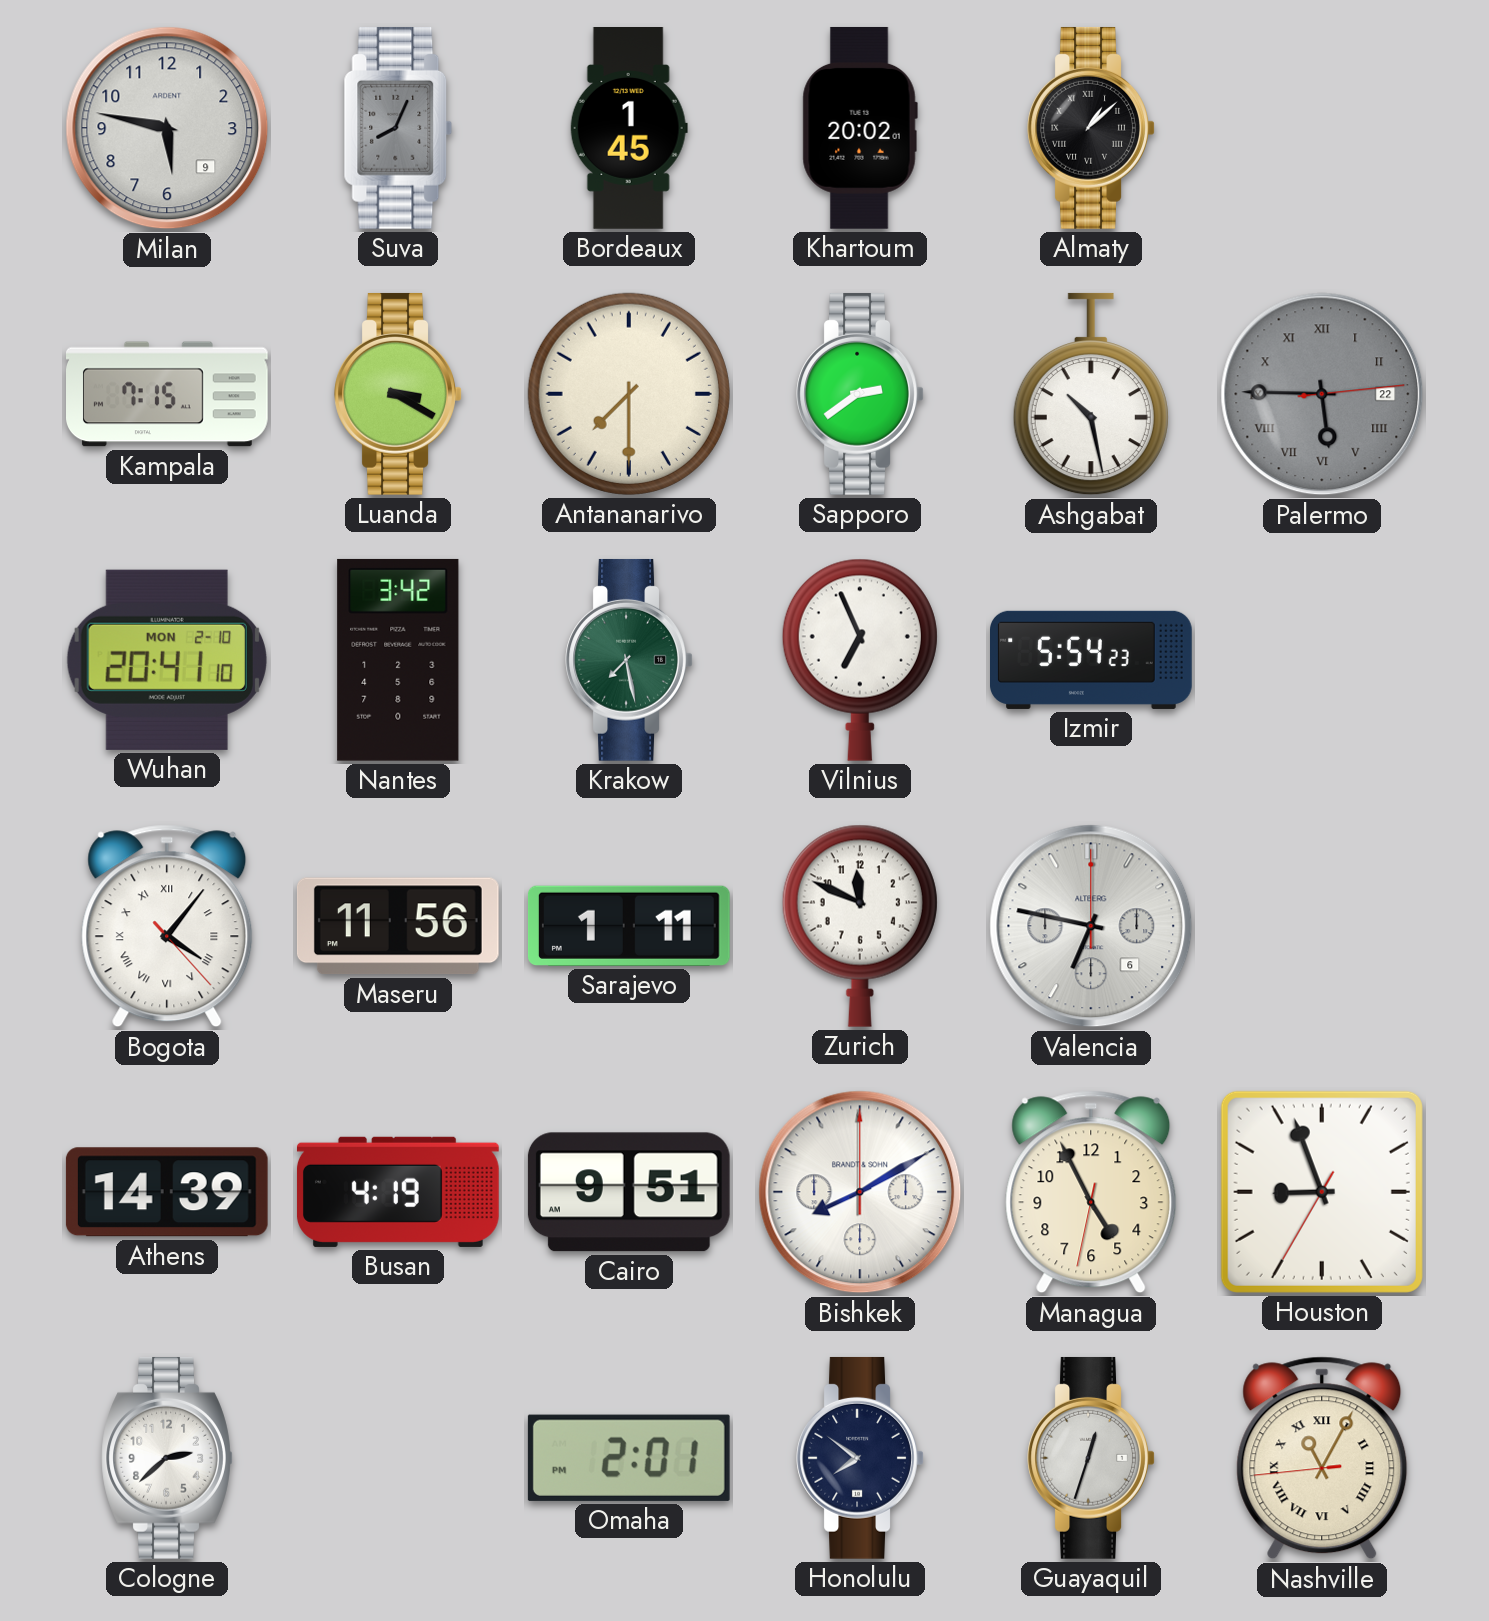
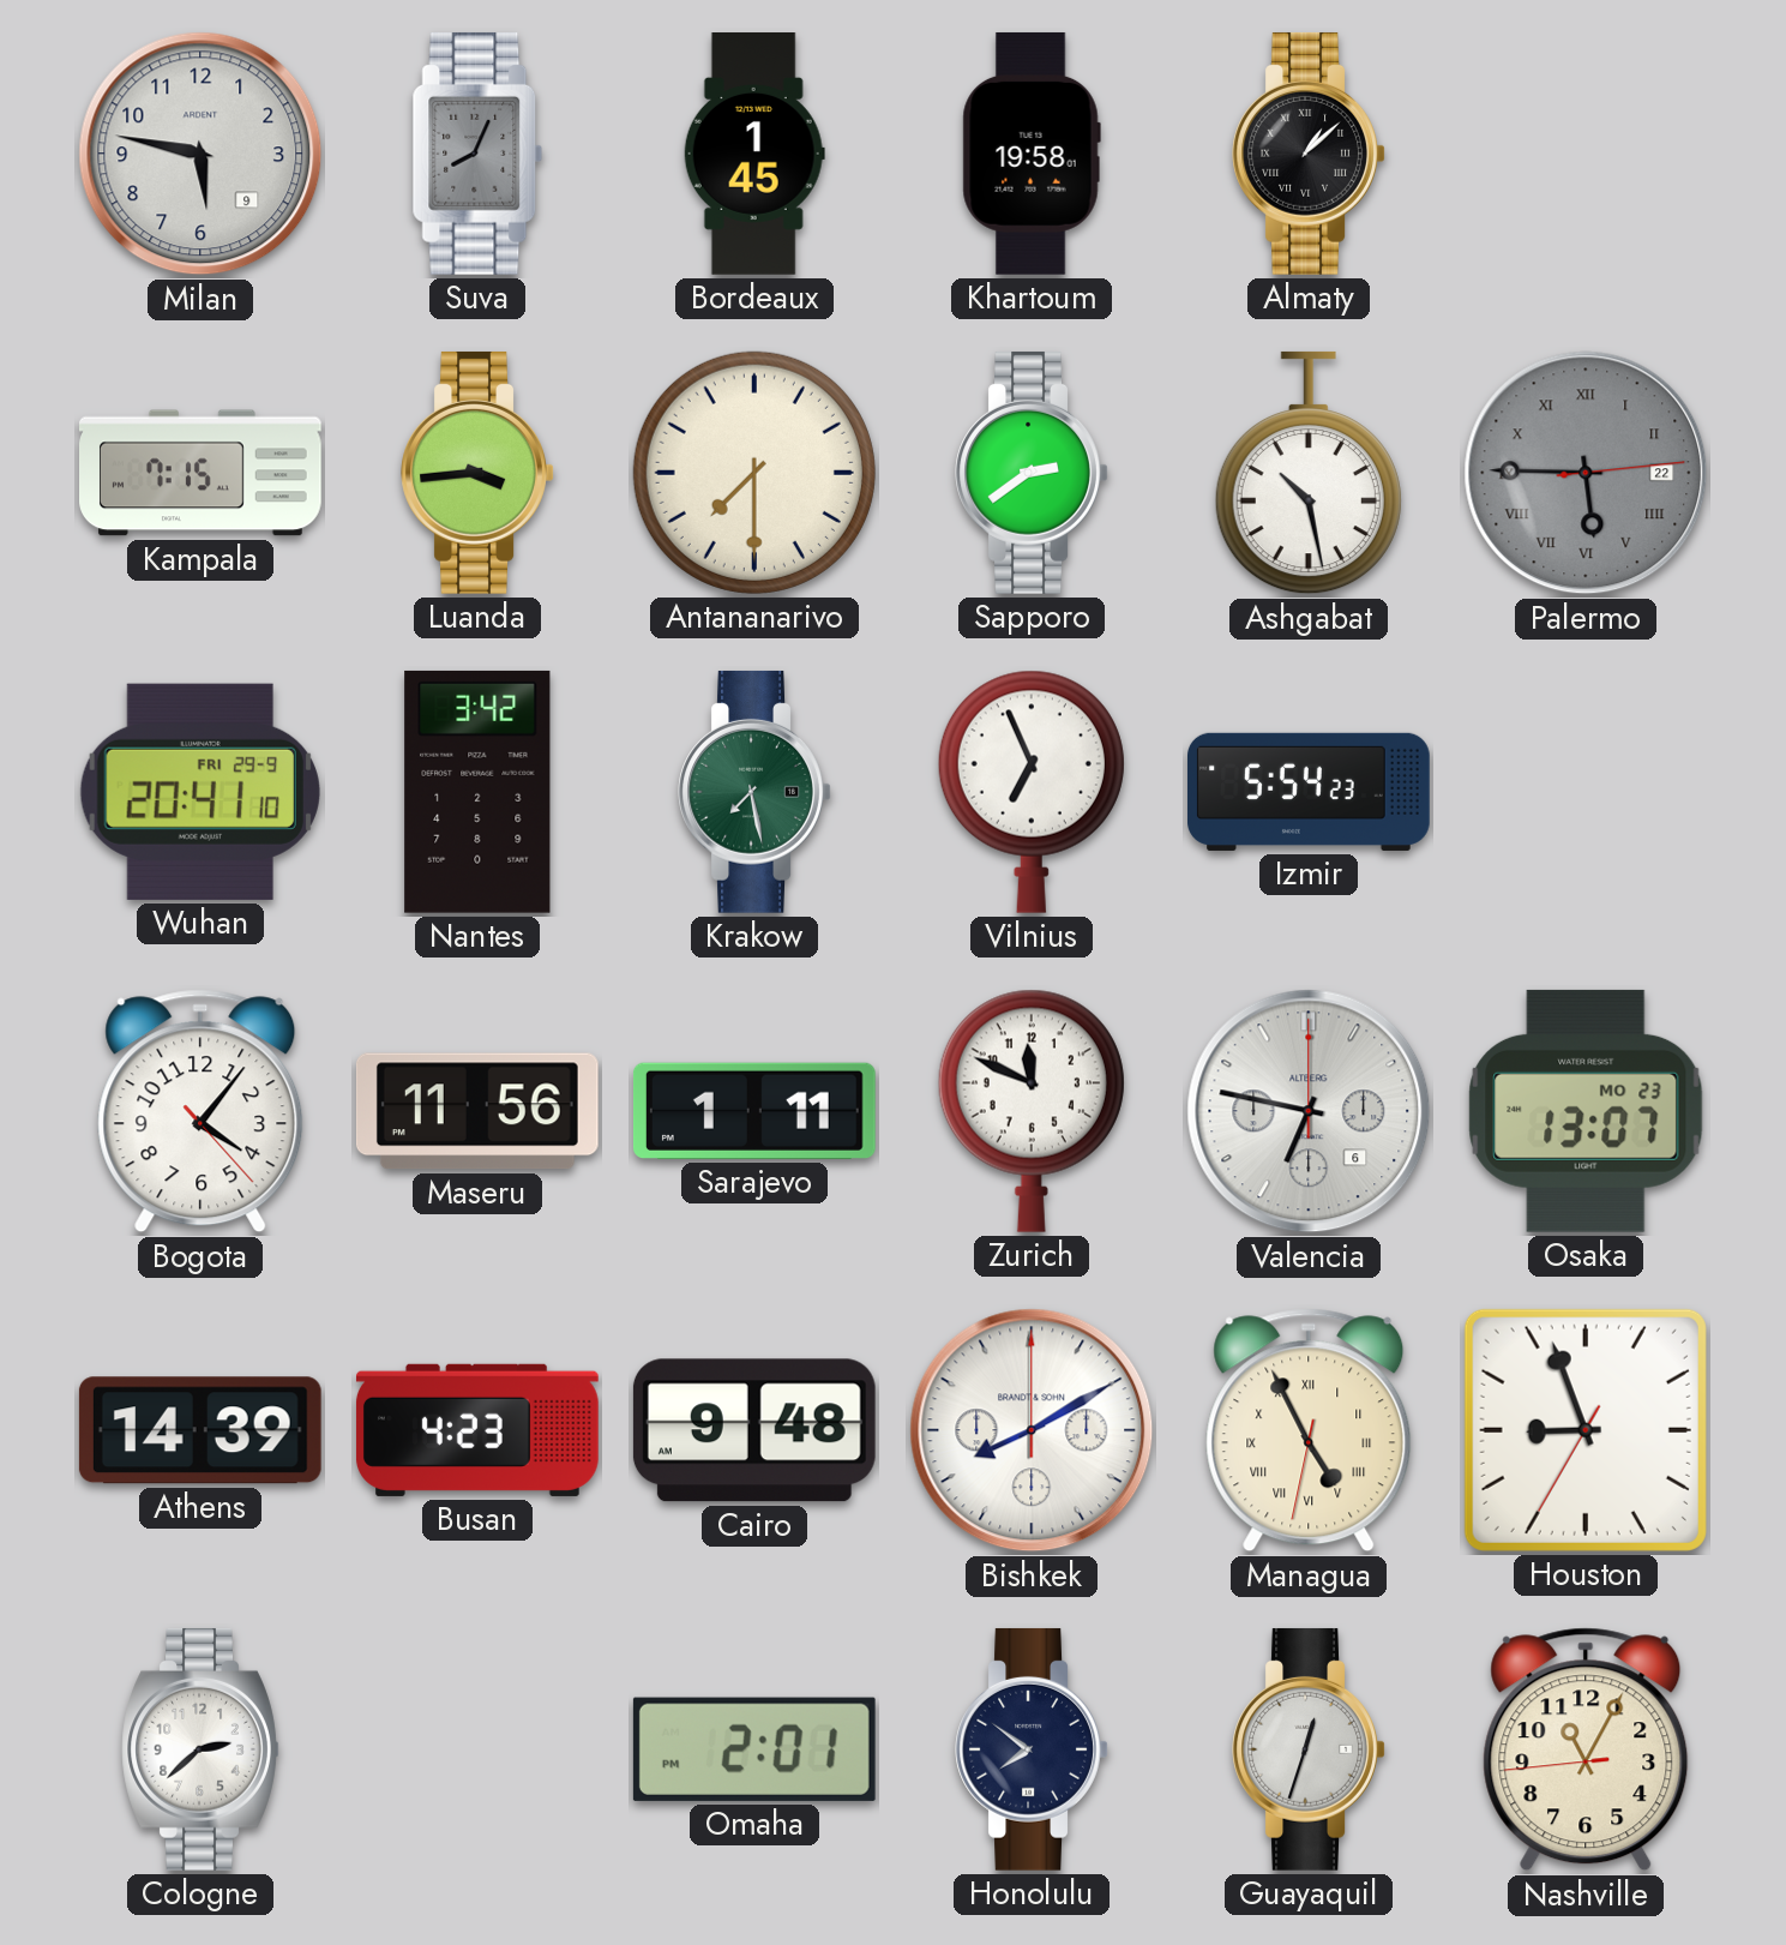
Khartoum: 20:02 -> 19:58
Luanda: 3:20 -> 3:44
Wuhan date: MON 2-10 -> FRI 29-9
Bogota numerals: Roman -> Arabic
Osaka: none -> 13:07
Busan: 4:19 -> 4:23
Cairo: 9:51 -> 9:48
Managua numerals: Arabic -> Roman
Nashville numerals: Roman -> Arabic
